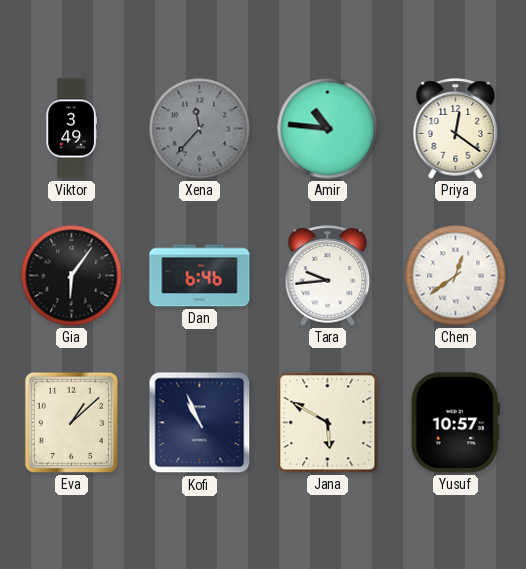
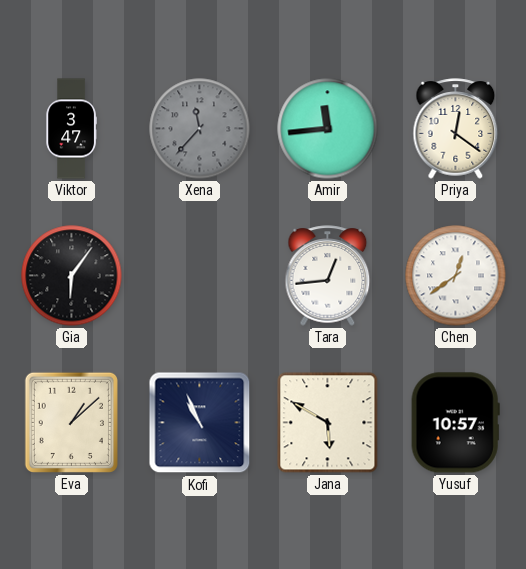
Viktor: 3:49 -> 3:47
Amir: 10:46 -> 11:44
Dan: 6:46 -> none
Tara: 9:44 -> 12:44
